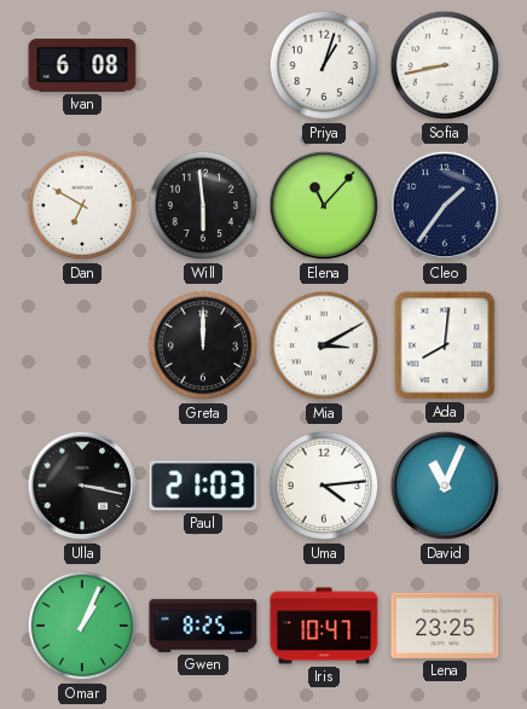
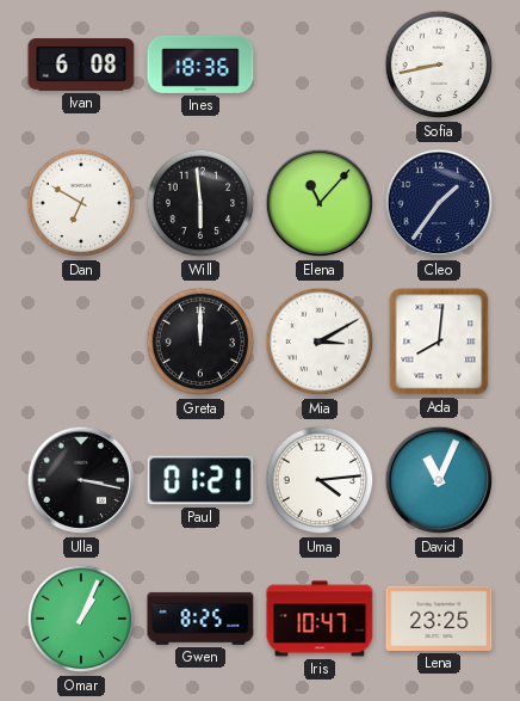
Ines: none -> 18:36
Priya: 1:03 -> none
Paul: 21:03 -> 01:21
